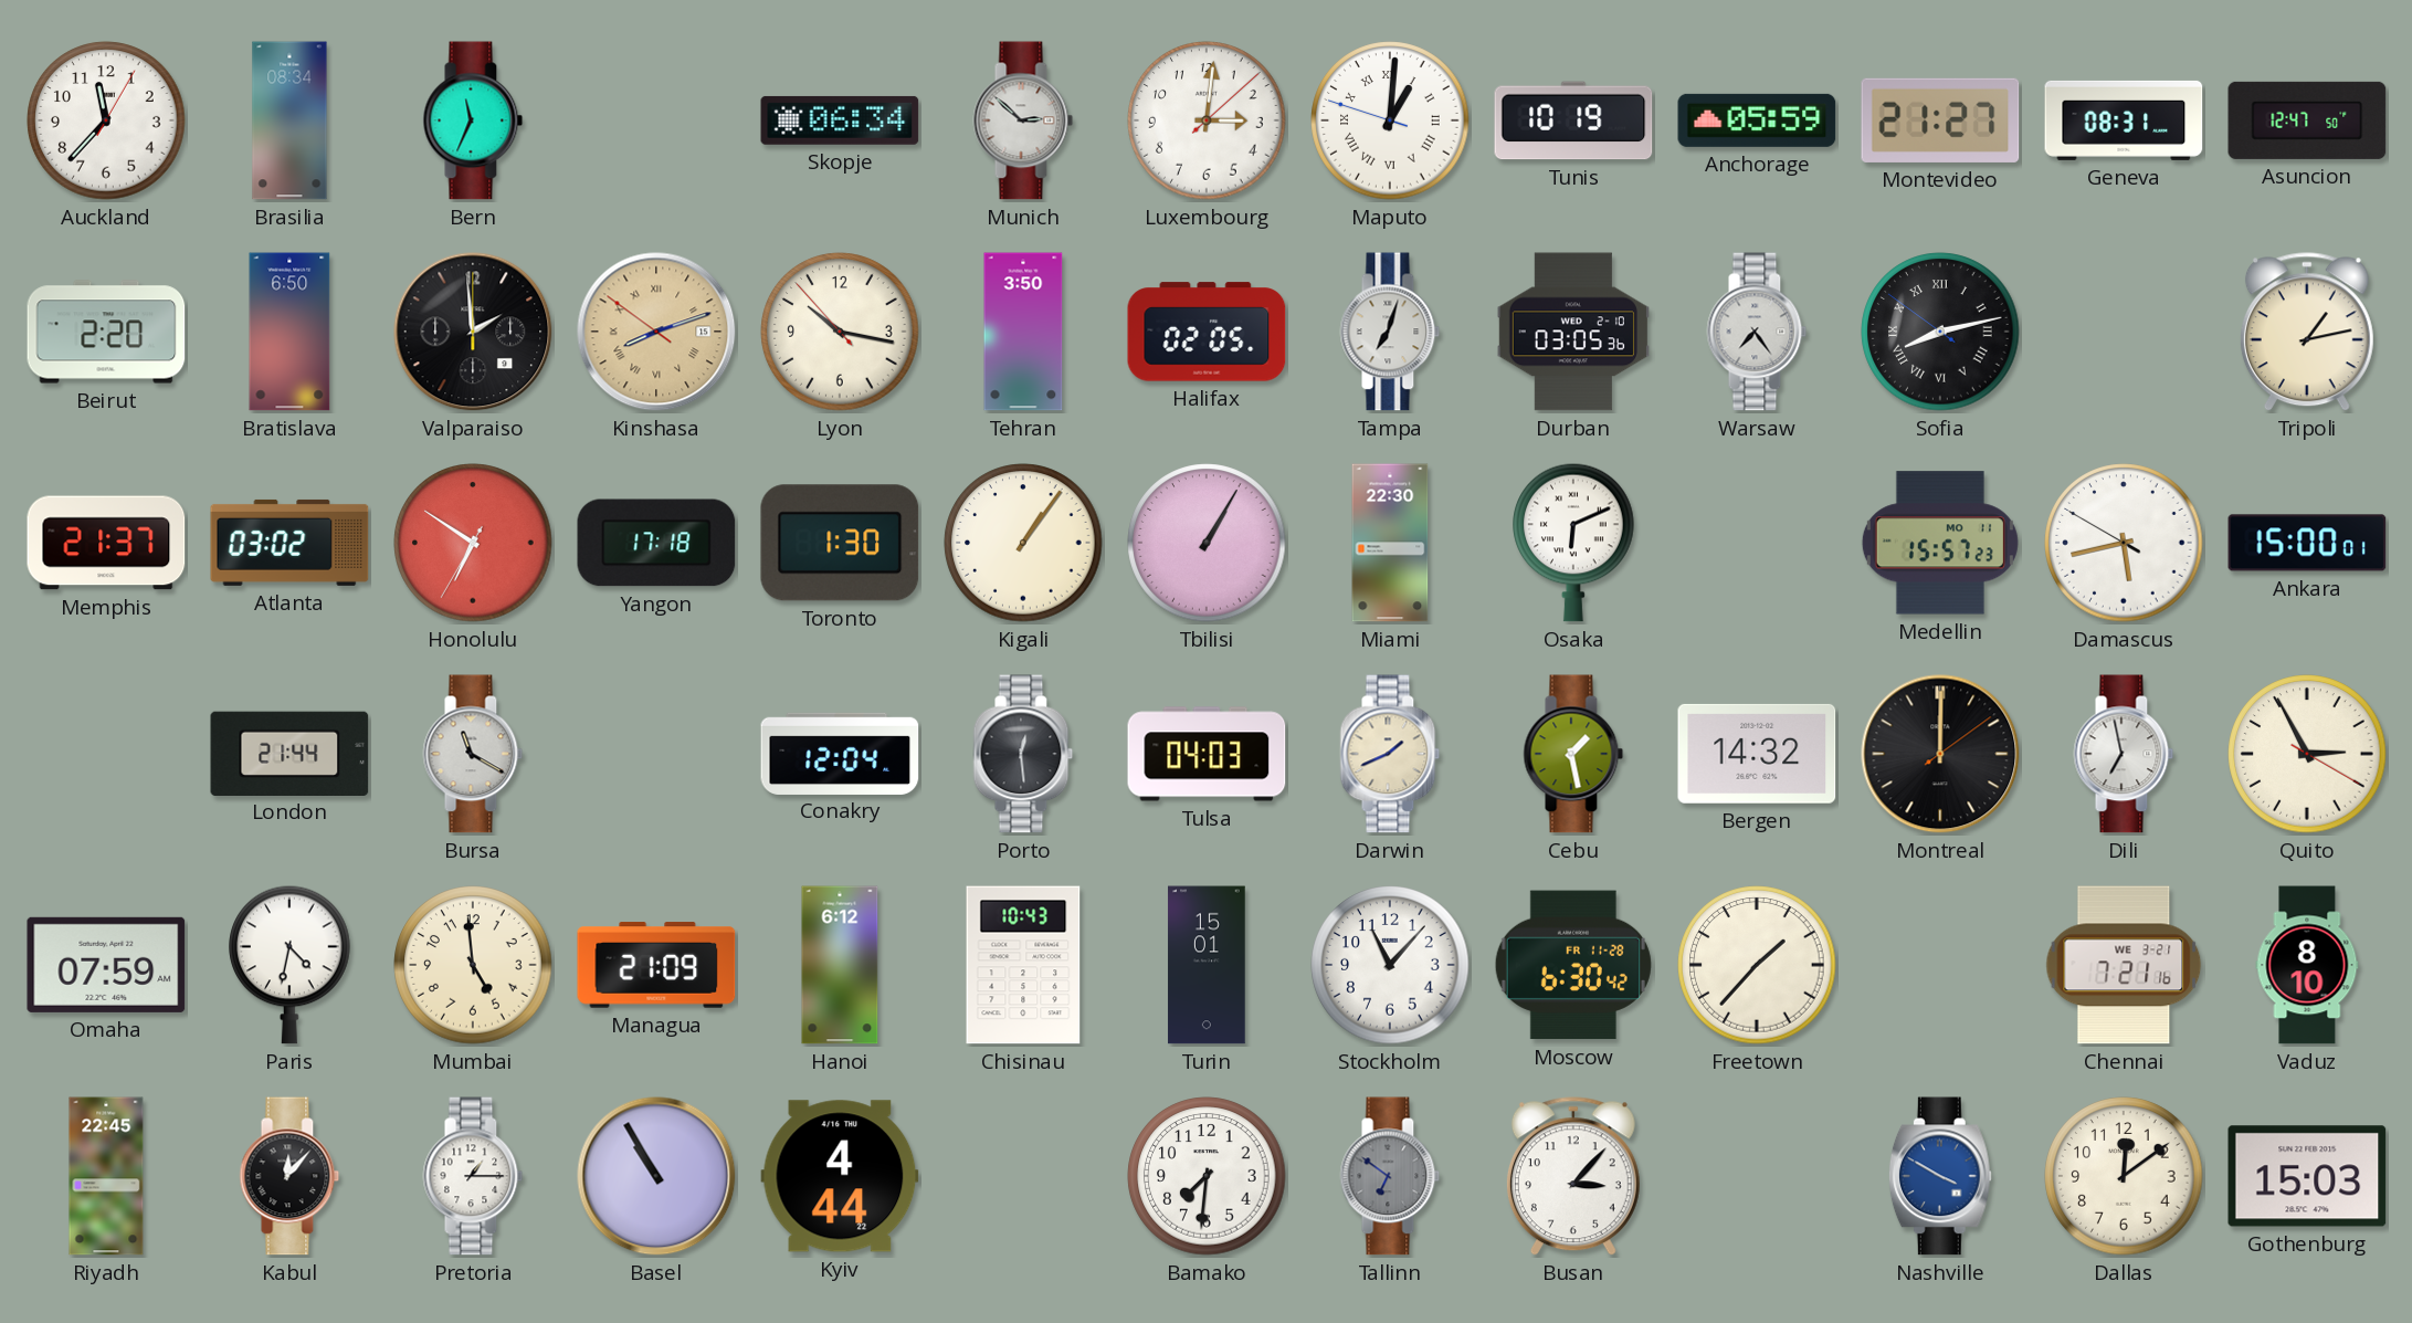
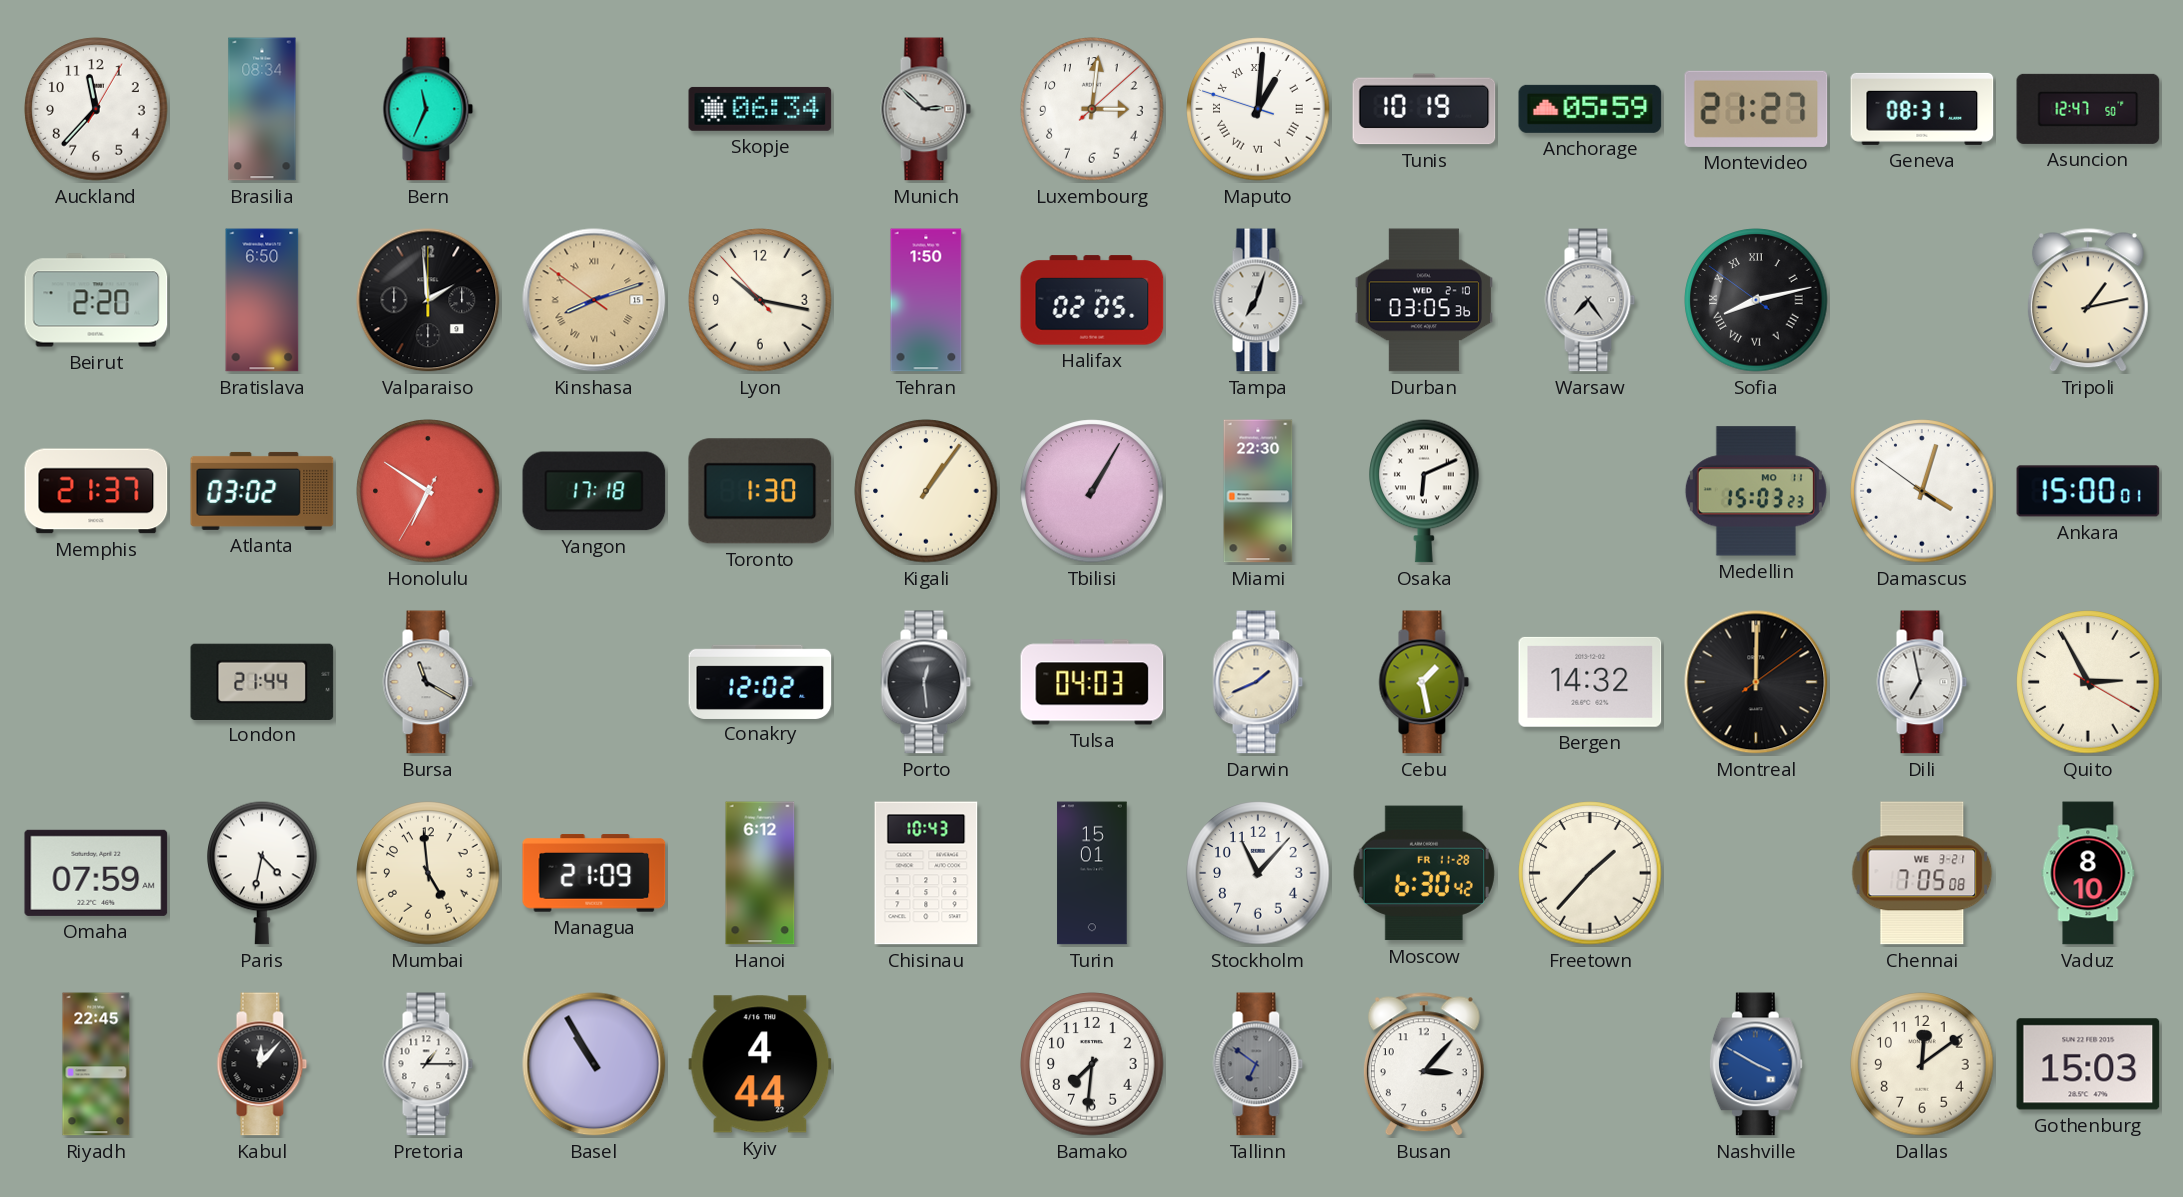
Tehran: 3:50 -> 1:50
Medellin: 15:57 -> 15:03
Damascus: 5:42 -> 4:02
Conakry: 12:04 -> 12:02
Chennai: 7:21 -> 7:05
